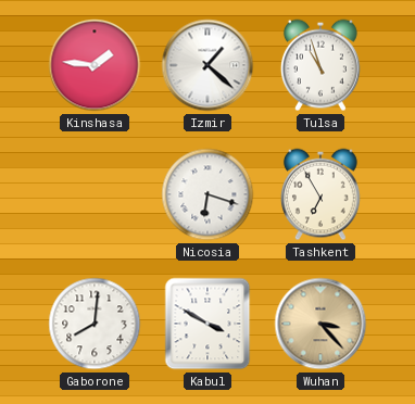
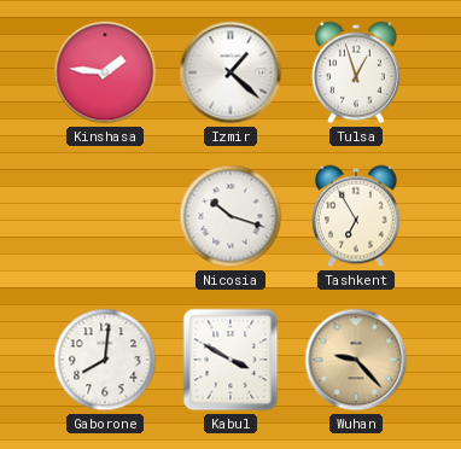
Tulsa: 10:57 -> 12:57
Nicosia: 6:18 -> 10:18
Wuhan: 3:23 -> 9:23
